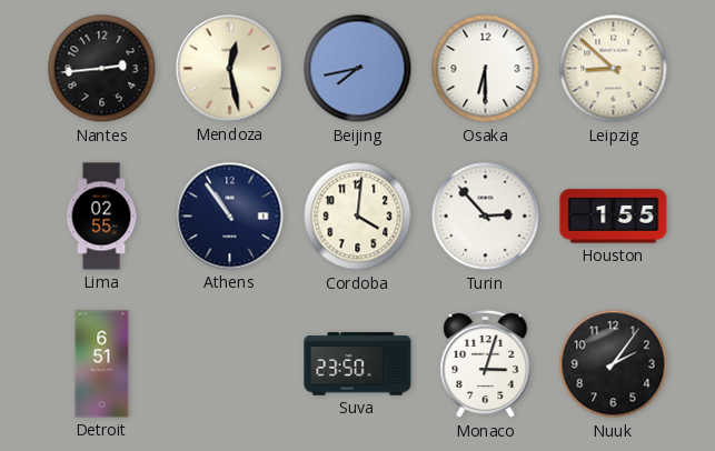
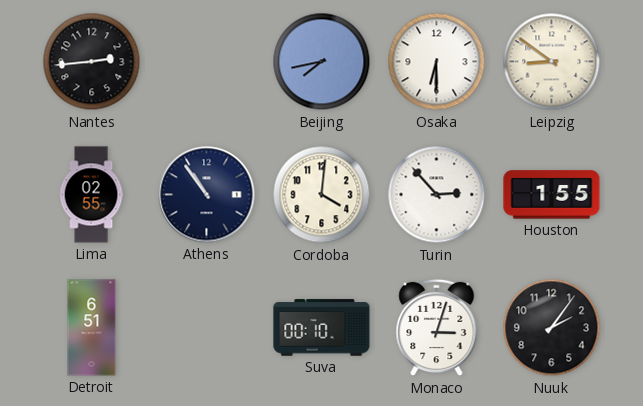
Mendoza: 12:28 -> none
Leipzig: 8:52 -> 8:51
Suva: 23:50 -> 00:10
